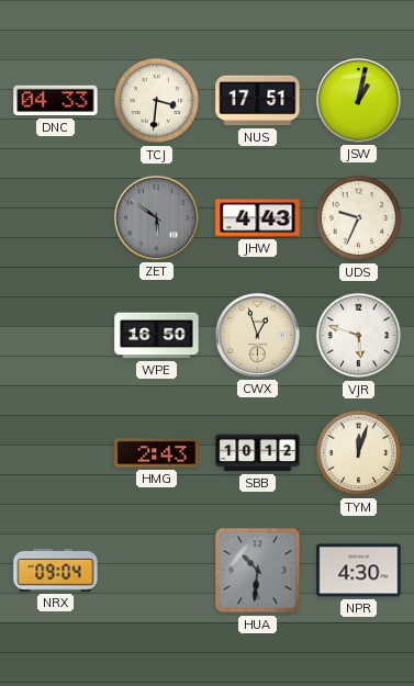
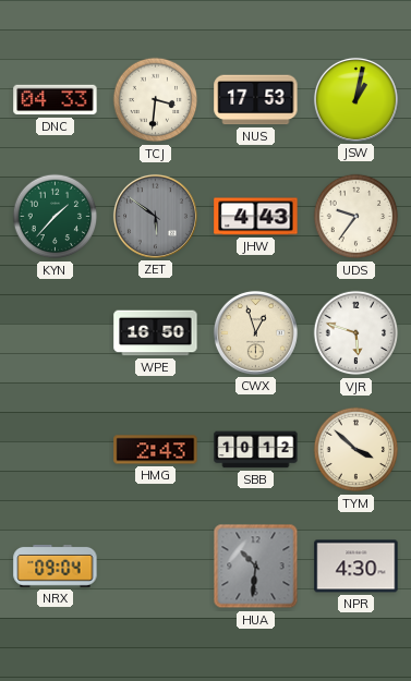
NUS: 17:51 -> 17:53
KYN: none -> 1:37
UDS: 9:34 -> 9:36
TYM: 12:03 -> 3:52
